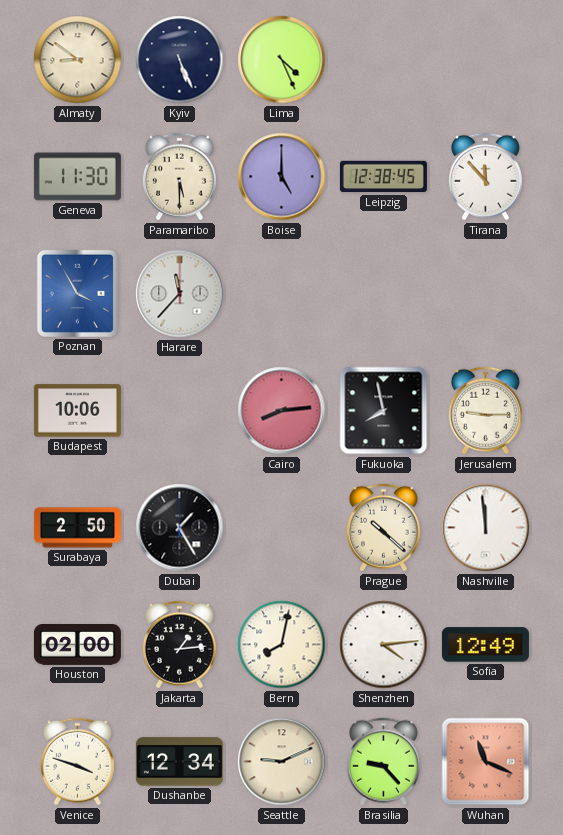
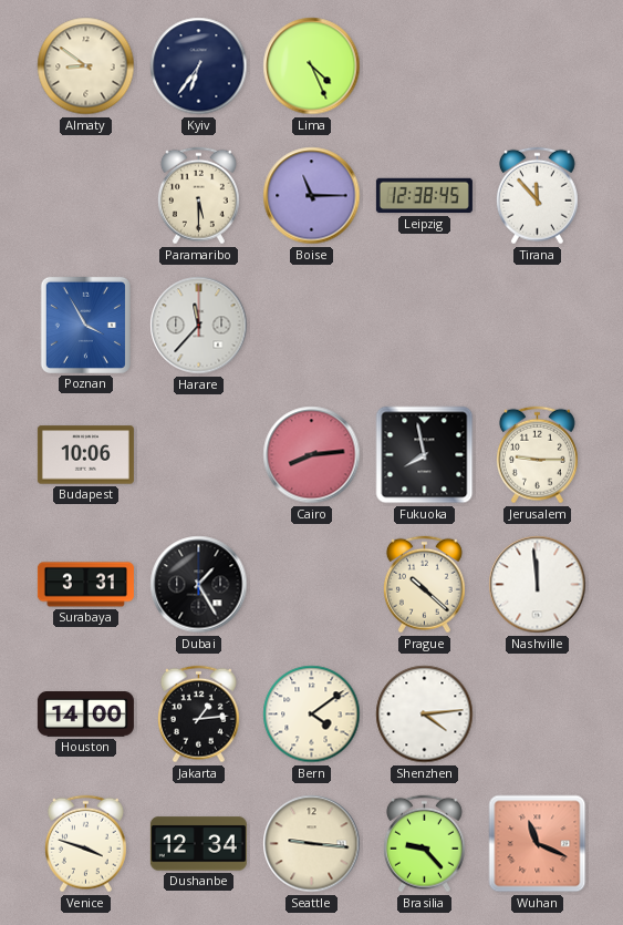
Kyiv: 5:26 -> 6:36
Geneva: 11:30 -> none
Boise: 5:00 -> 11:15
Surabaya: 2:50 -> 3:31
Houston: 02:00 -> 14:00
Bern: 8:02 -> 4:09
Sofia: 12:49 -> none
Seattle: 9:11 -> 9:16
